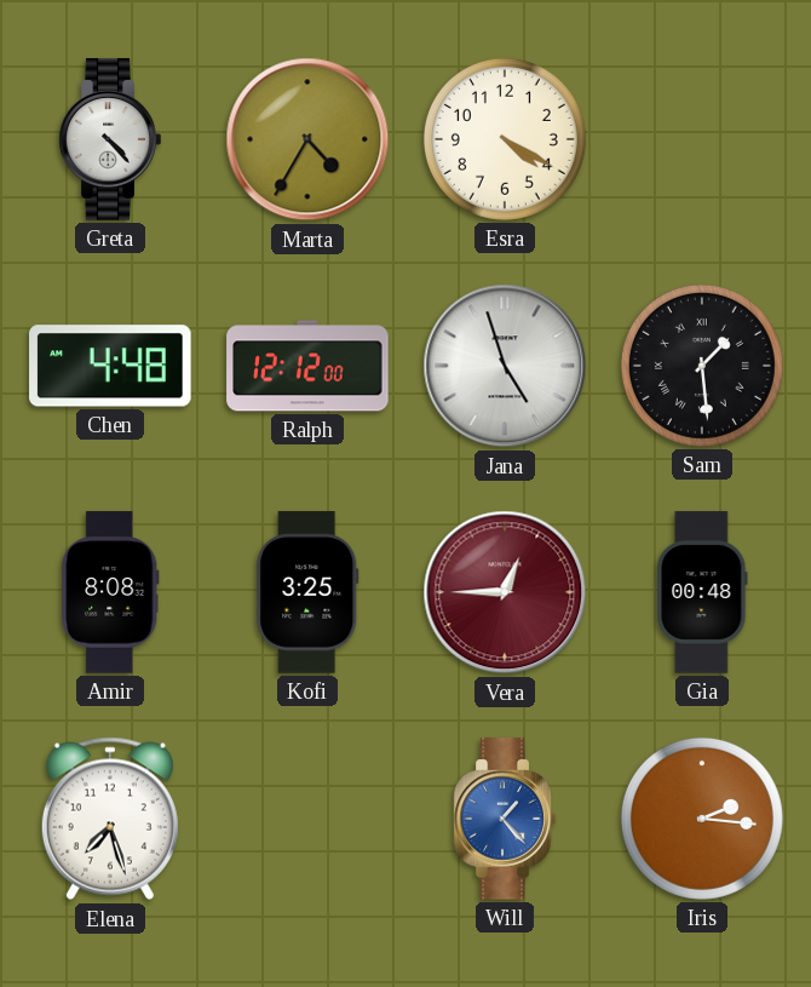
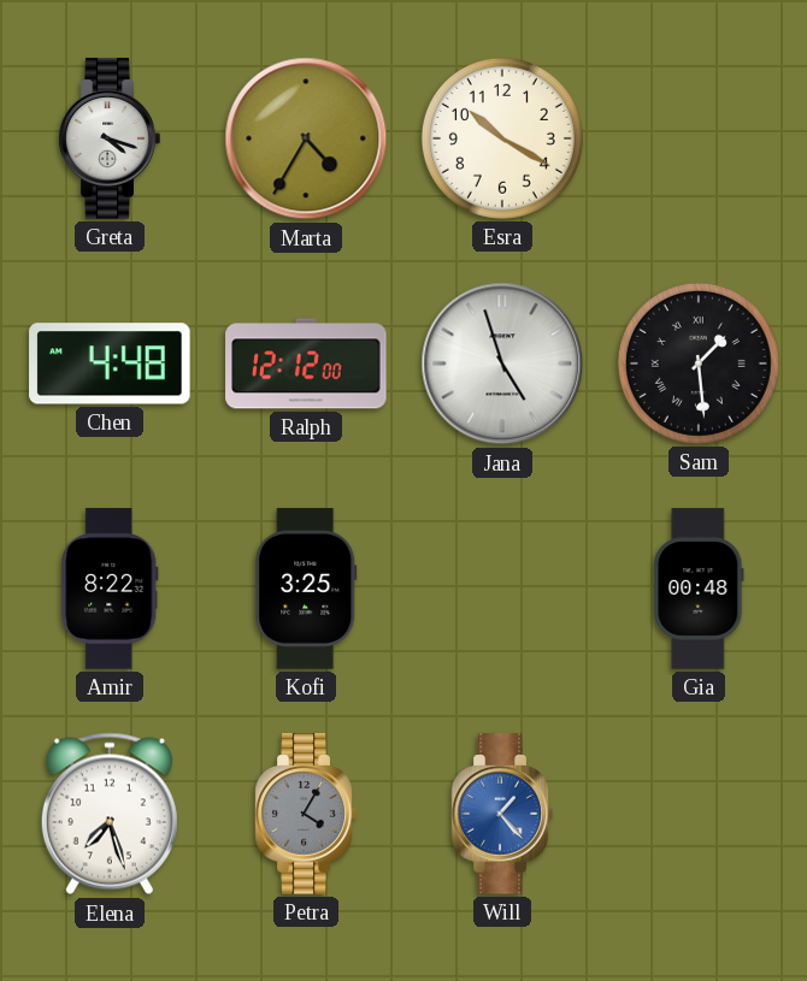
Greta: 4:23 -> 4:18
Esra: 4:20 -> 10:20
Amir: 8:08 -> 8:22
Vera: 12:45 -> none
Petra: none -> 4:05
Iris: 2:16 -> none
